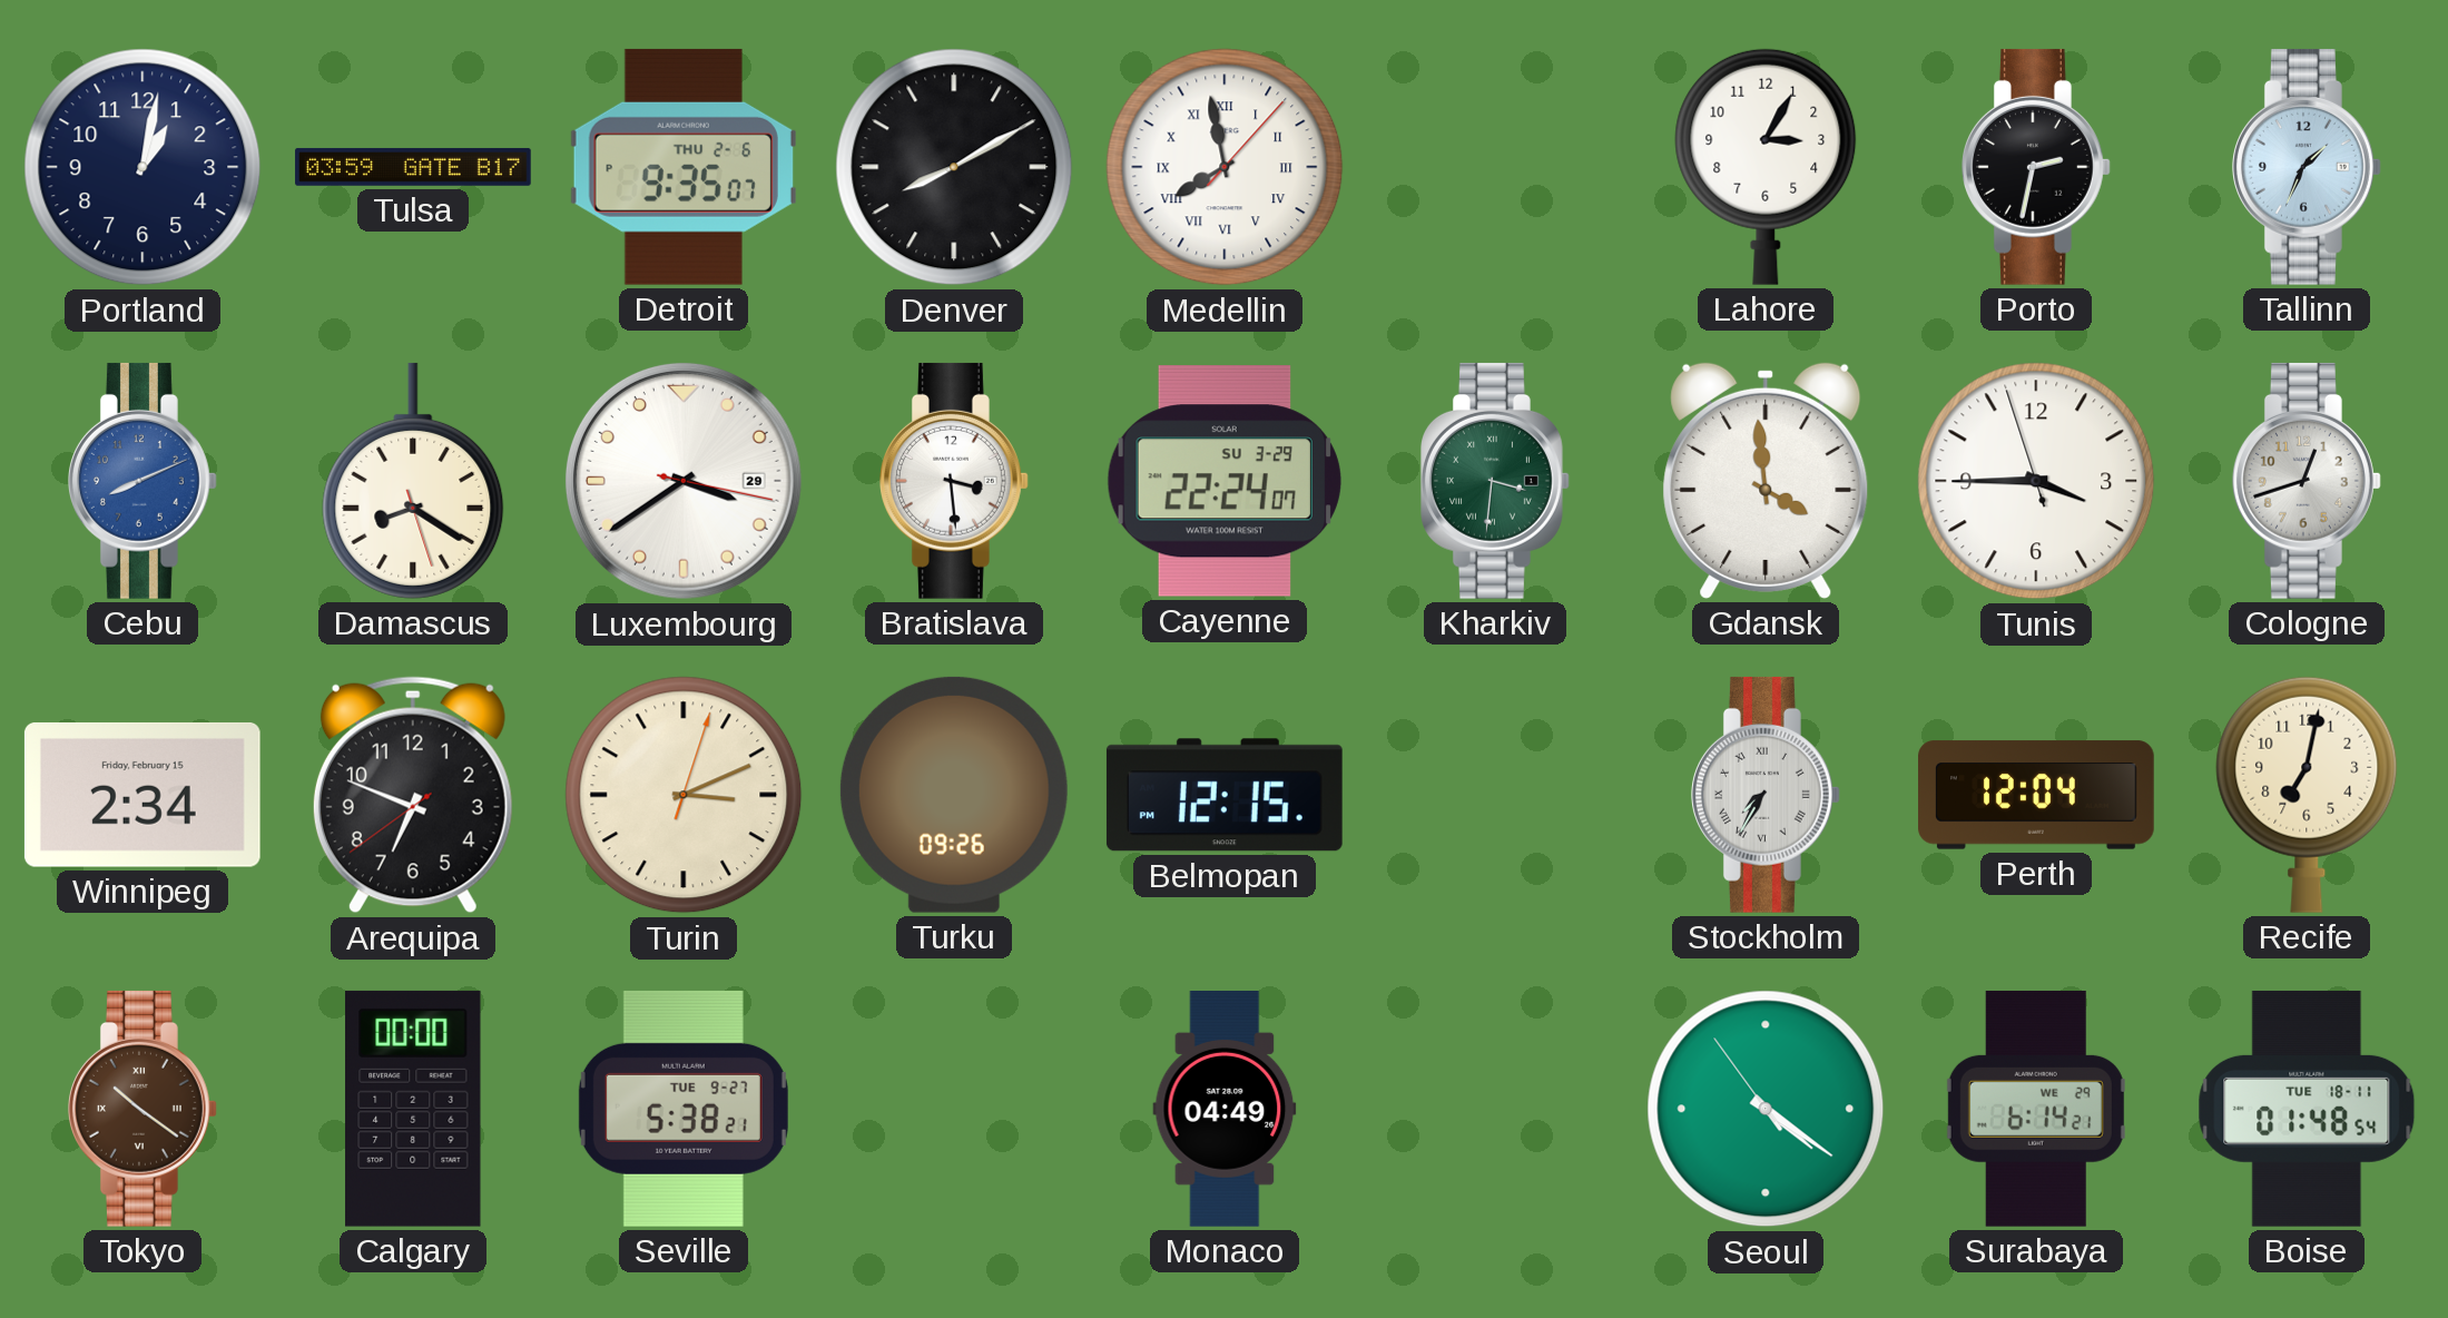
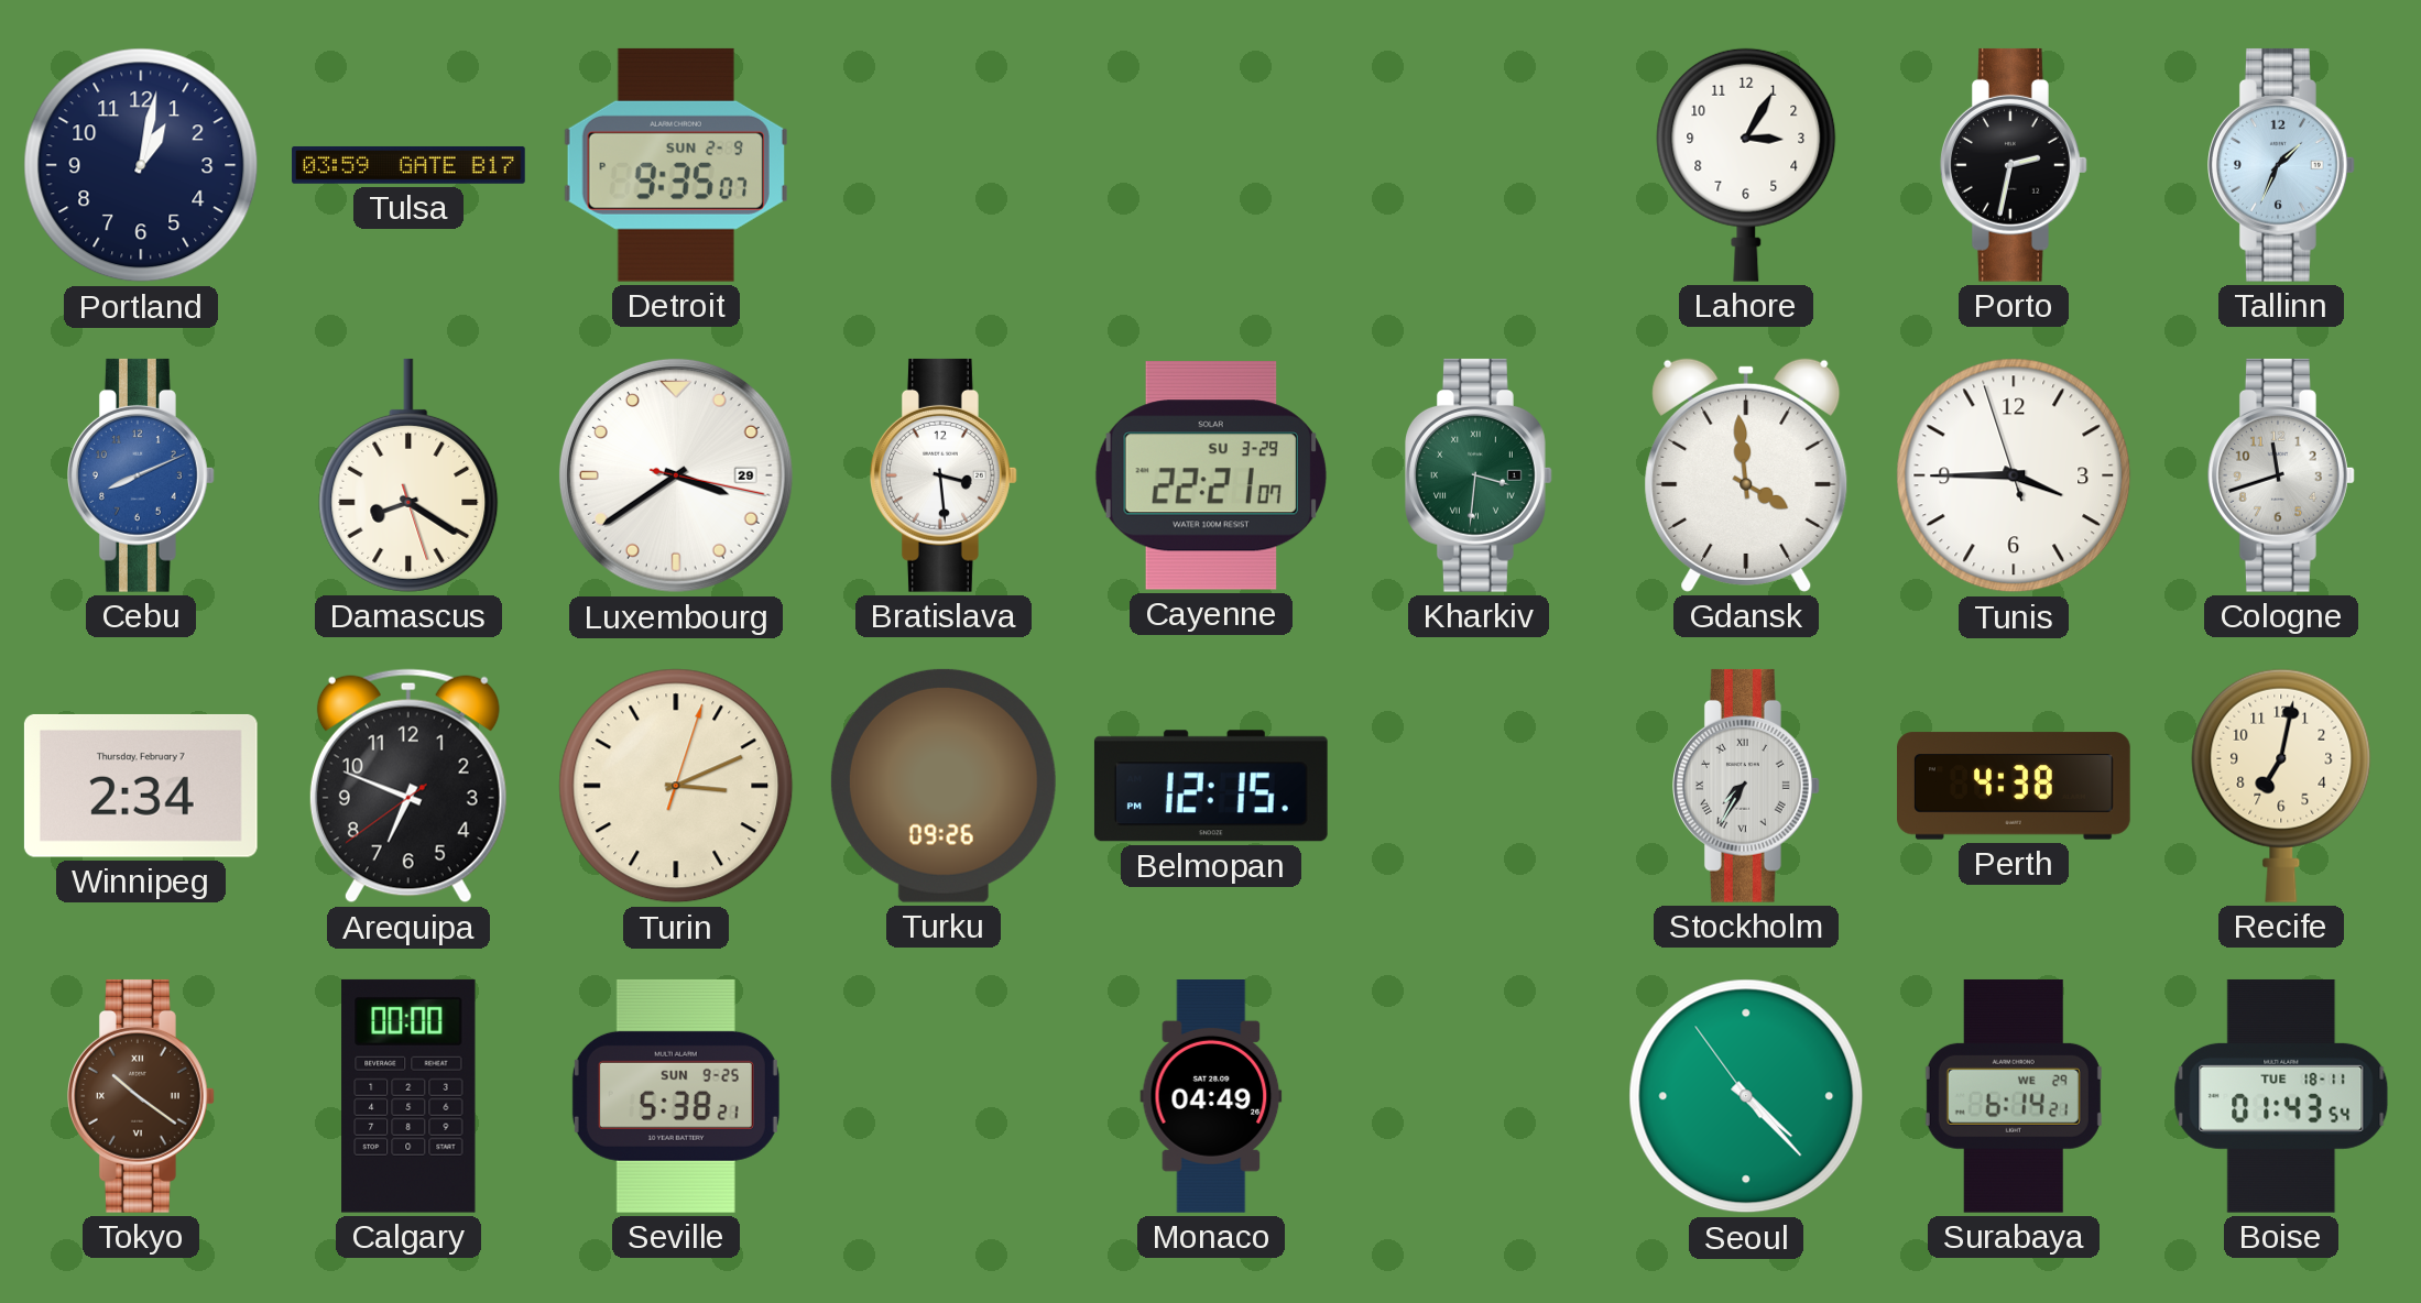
Detroit date: THU 2-6 -> SUN 2-9
Denver: 8:10 -> none
Medellin: 7:58 -> none
Cayenne: 22:24 -> 22:21
Cologne: 12:42 -> 11:42
Winnipeg date: Friday, February 15 -> Thursday, February 7
Perth: 12:04 -> 4:38
Seville date: TUE 9-27 -> SUN 9-25
Seoul: 4:20 -> 4:22
Boise: 01:48 -> 01:43
